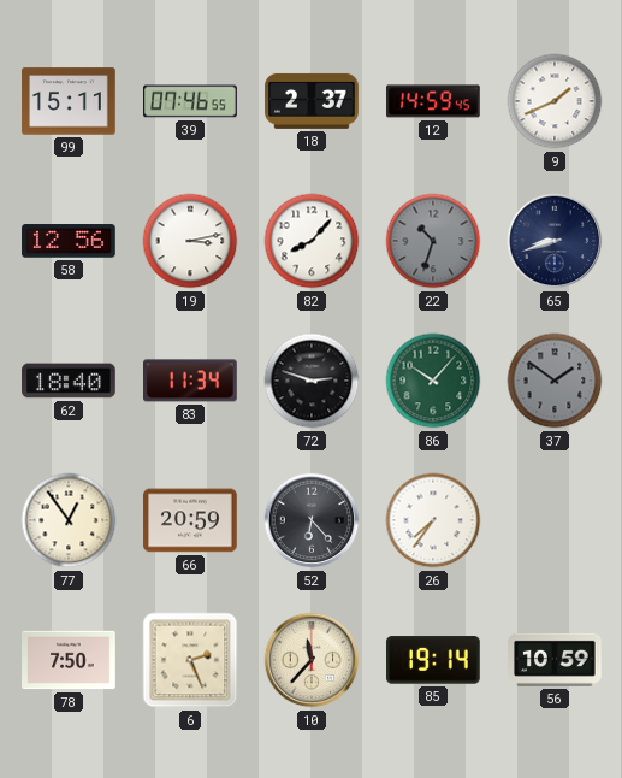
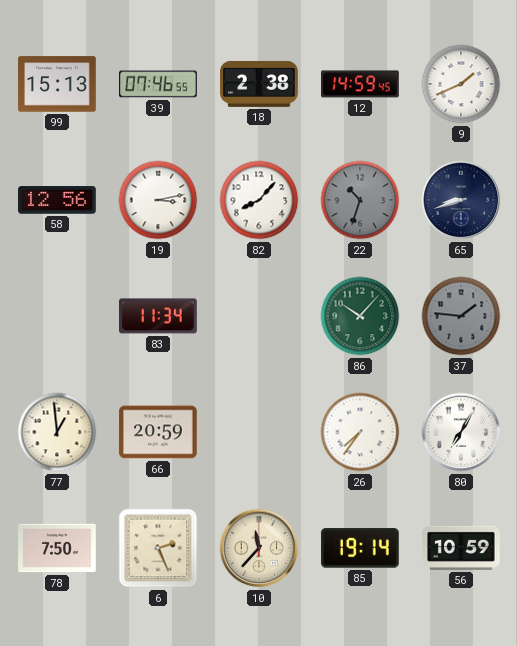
99: 15:11 -> 15:13
18: 2:37 -> 2:38
62: 18:40 -> none
72: 2:48 -> none
37: 1:51 -> 1:46
77: 12:54 -> 12:59
52: 6:23 -> none
80: none -> 7:05
